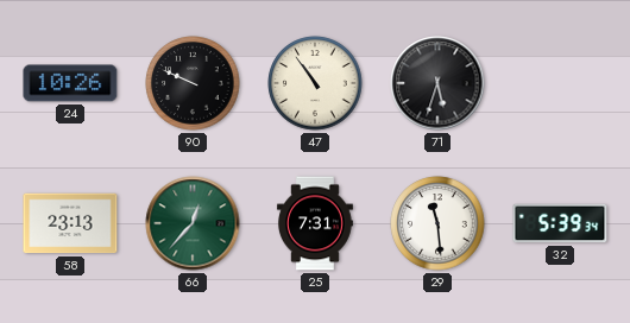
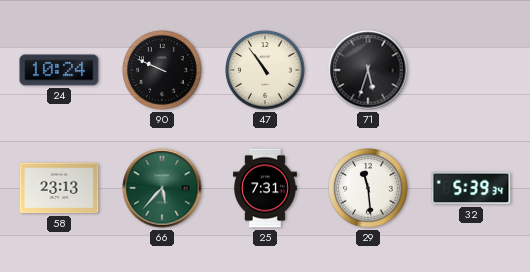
24: 10:26 -> 10:24
66: 12:37 -> 5:37
